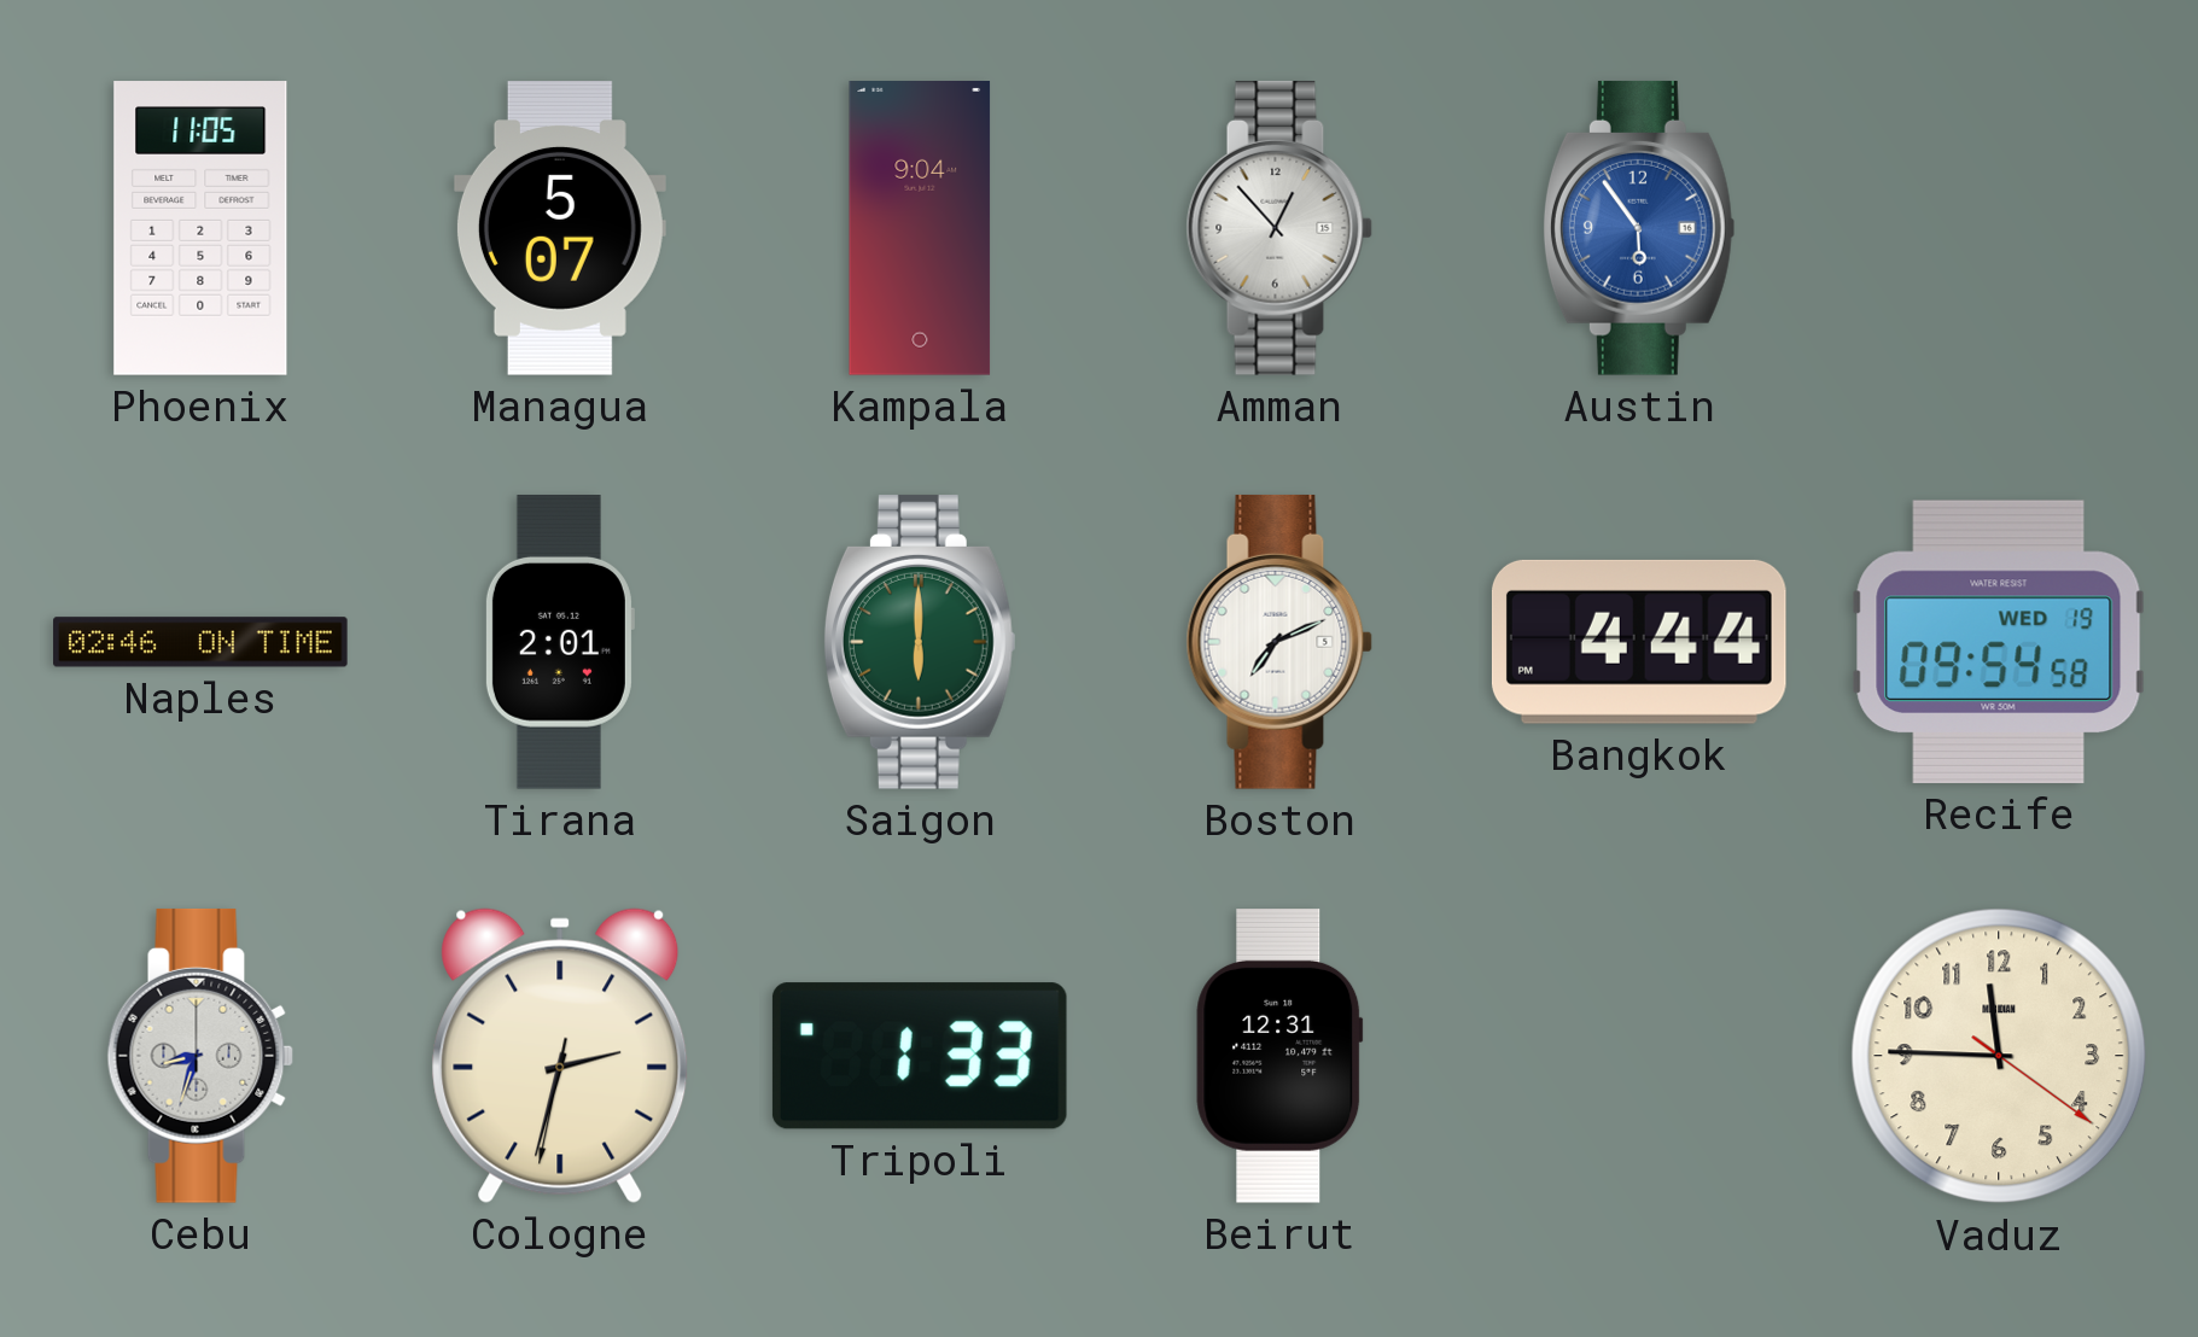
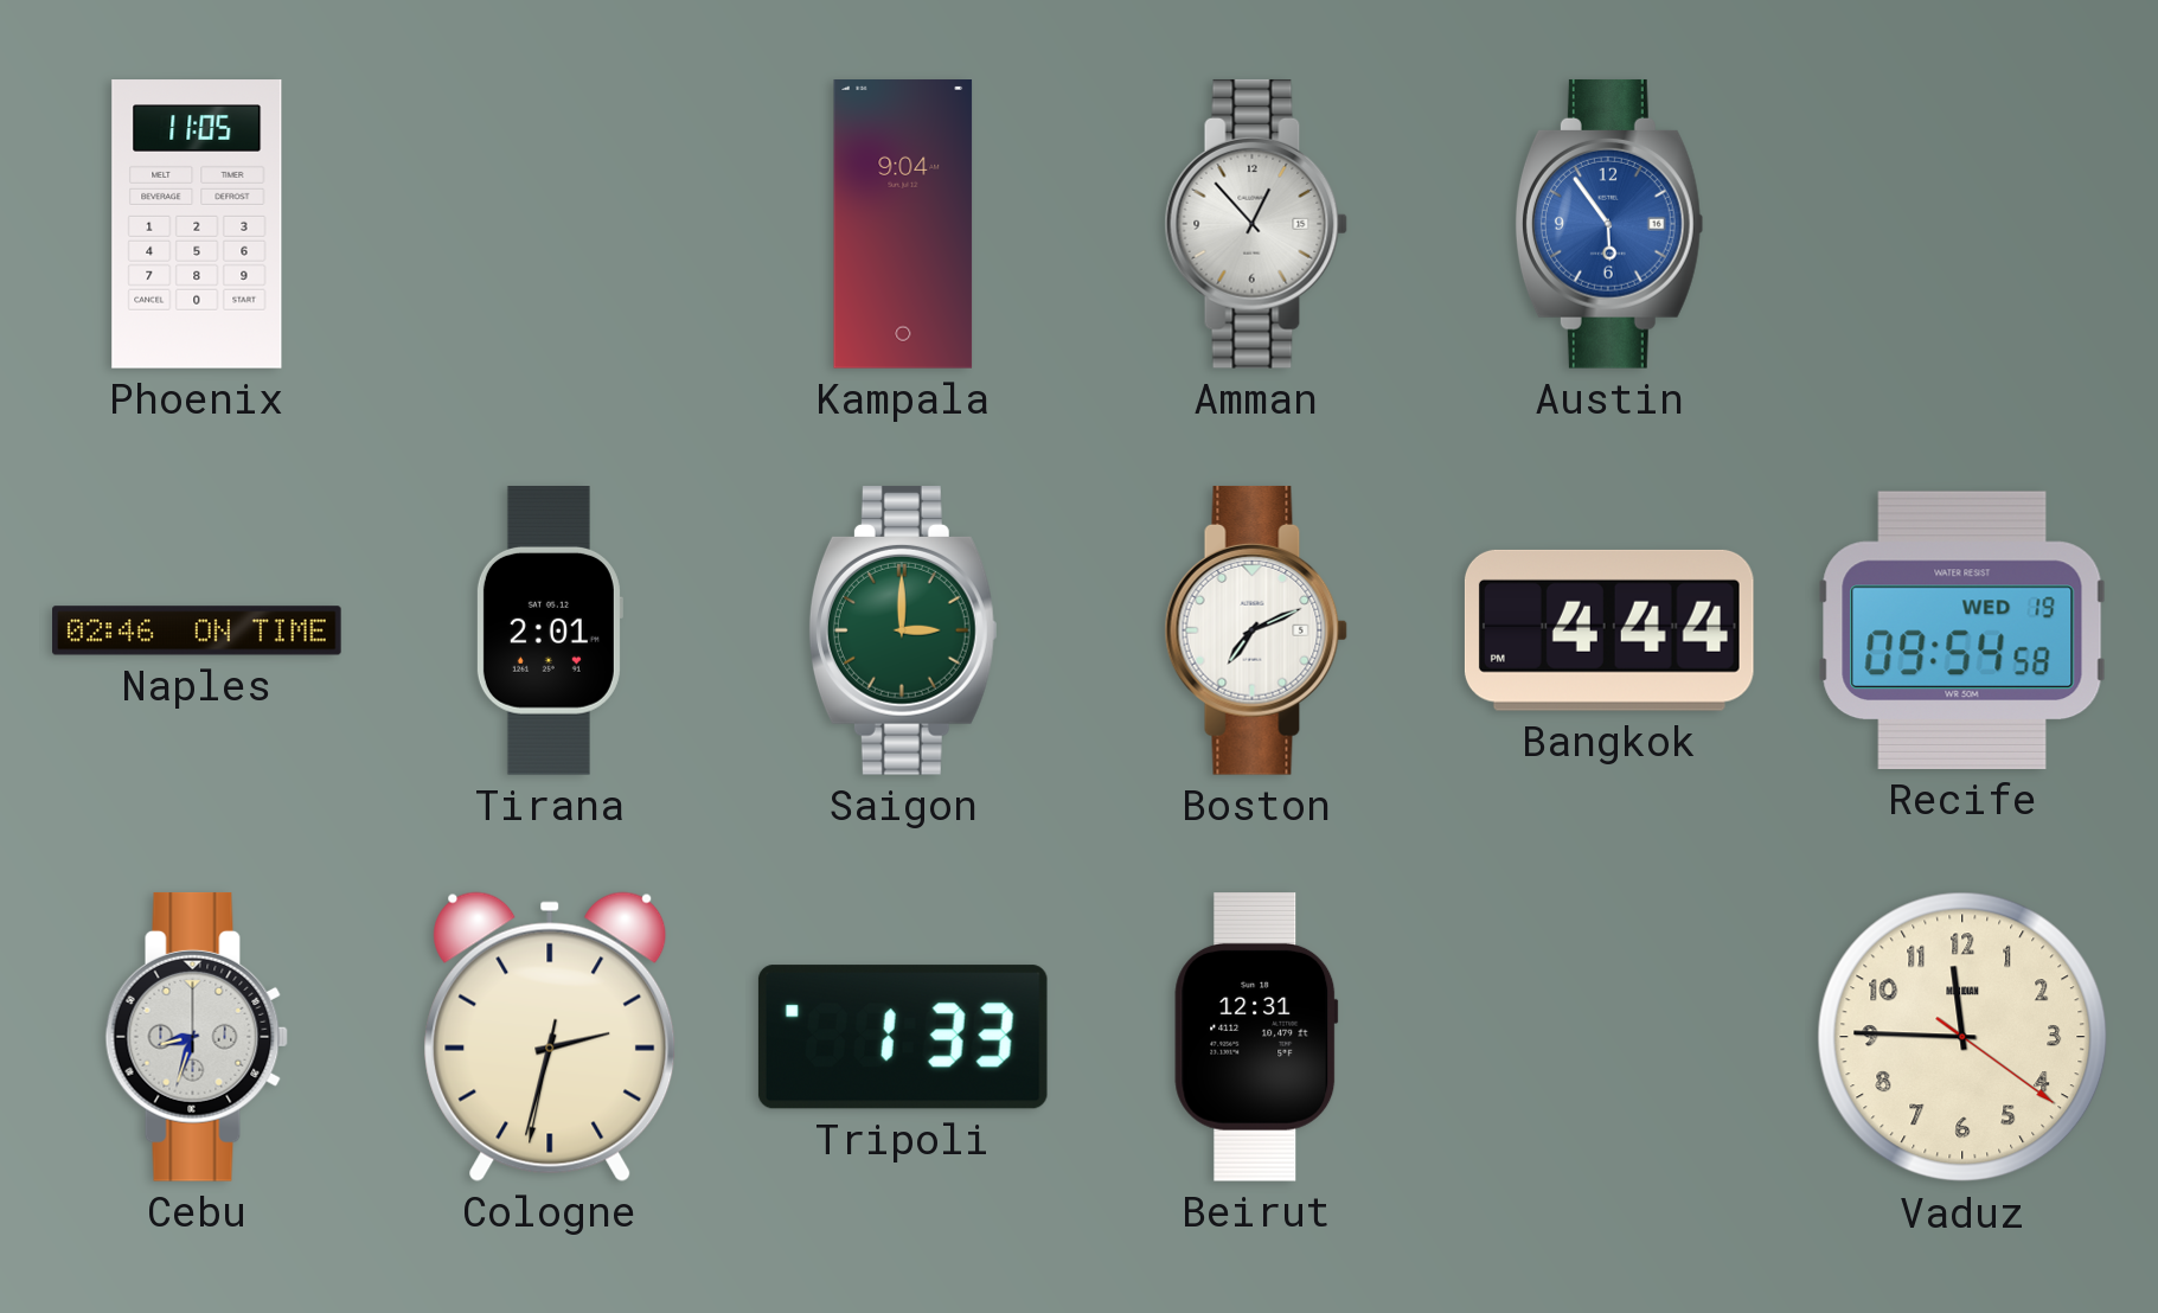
Managua: 5:07 -> none
Saigon: 6:00 -> 3:00
